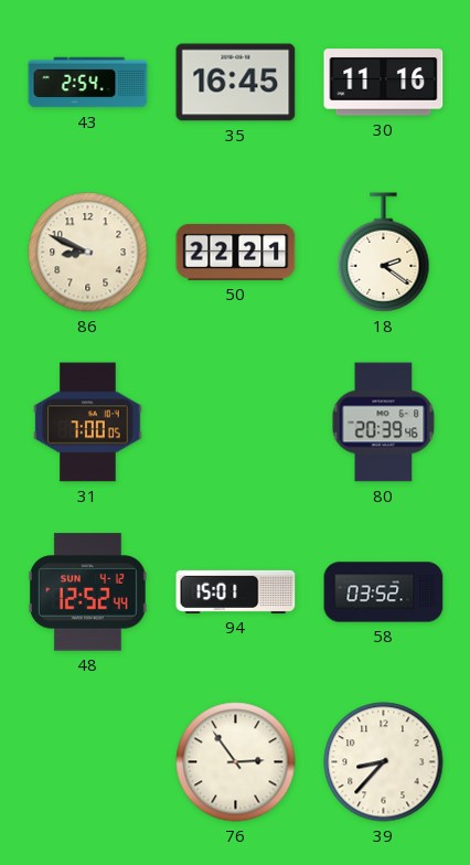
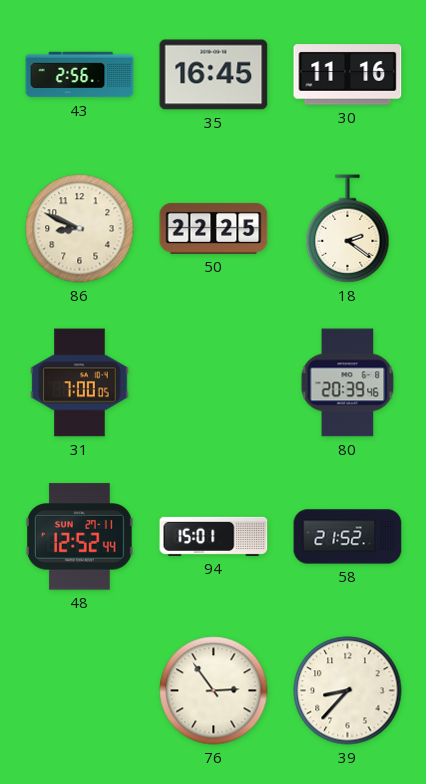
43: 2:54 -> 2:56
50: 22:21 -> 22:25
48 date: SUN 4-12 -> SUN 27-11
58: 03:52 -> 21:52
